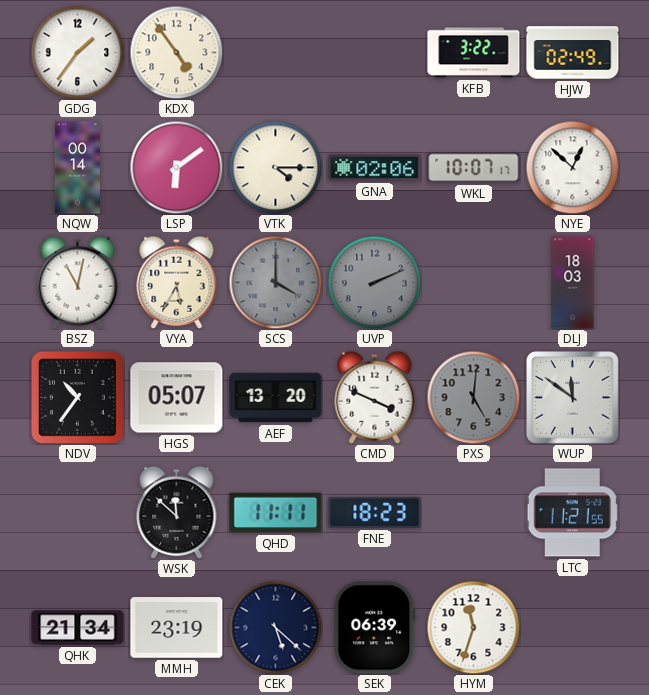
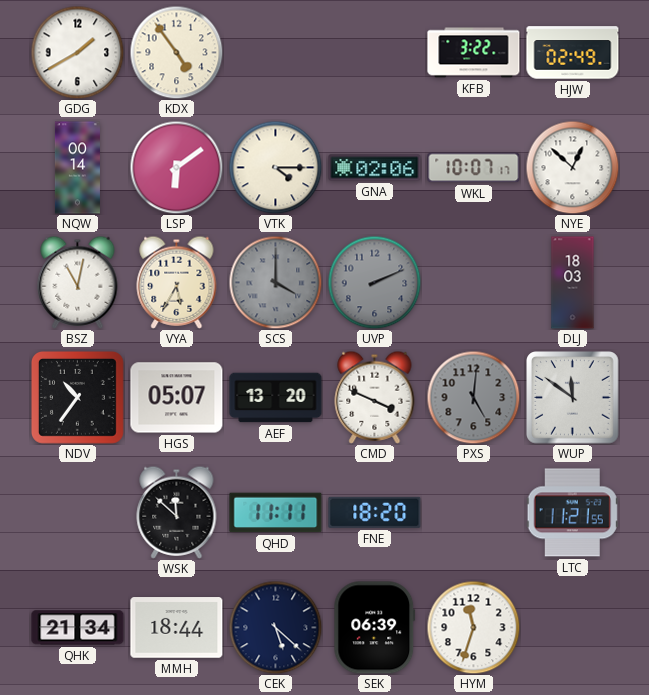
GDG: 1:36 -> 1:40
FNE: 18:23 -> 18:20
MMH: 23:19 -> 18:44
